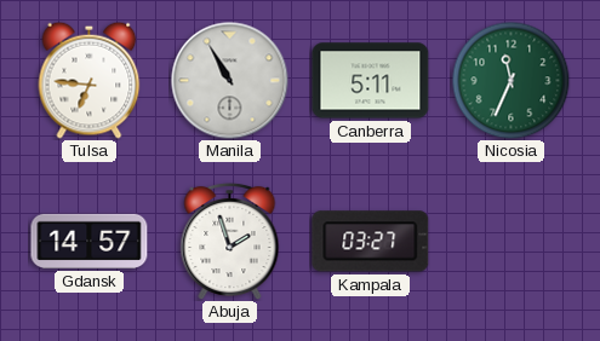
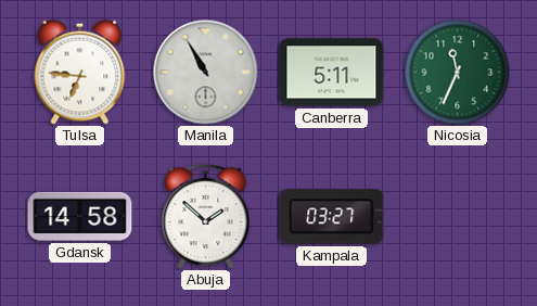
Gdansk: 14:57 -> 14:58
Abuja: 1:57 -> 1:52
